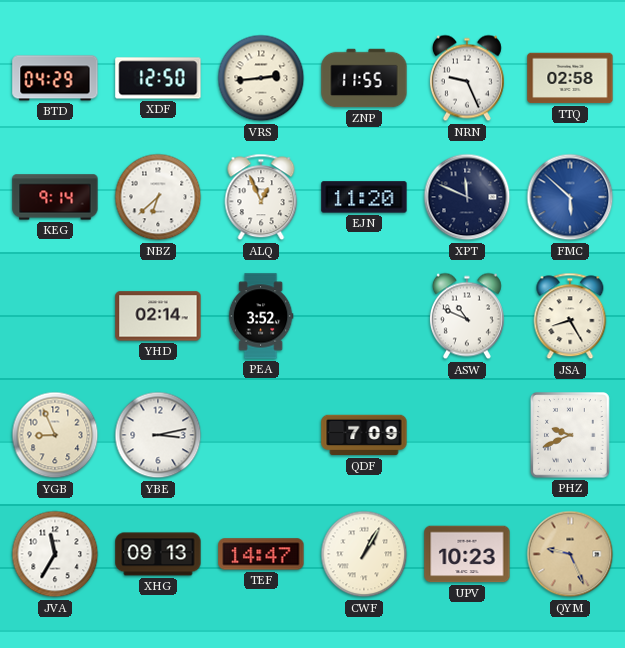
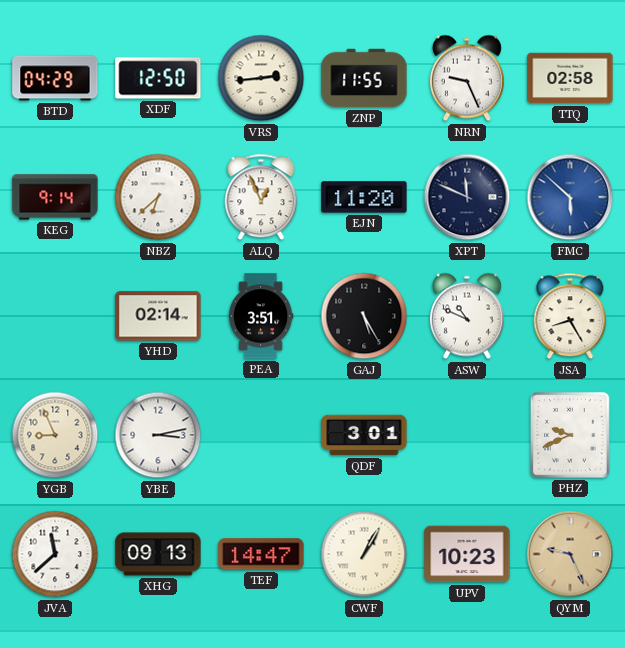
PEA: 3:52 -> 3:51
GAJ: none -> 5:25
QDF: 7:09 -> 3:01
JVA: 11:35 -> 11:38
